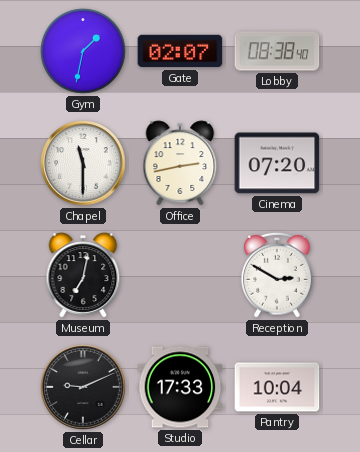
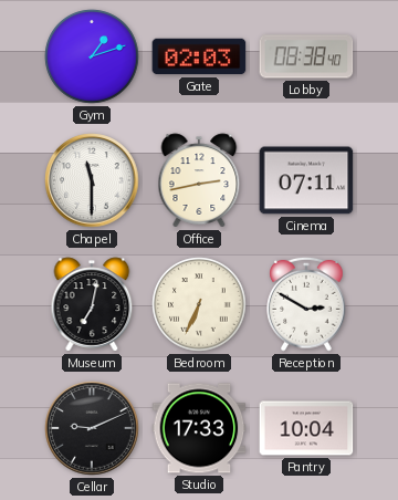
Gym: 1:32 -> 1:12
Gate: 02:07 -> 02:03
Cinema: 07:20 -> 07:11
Bedroom: none -> 6:34
